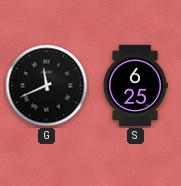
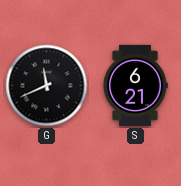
S: 6:25 -> 6:21
